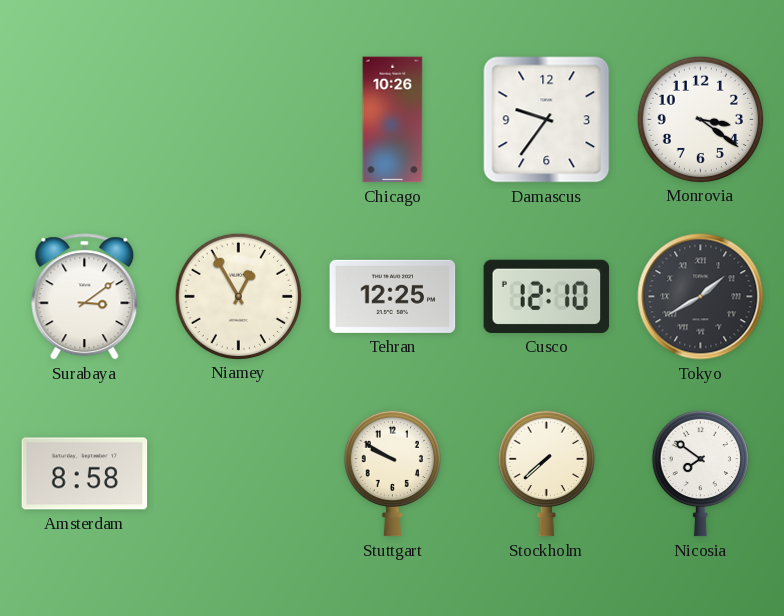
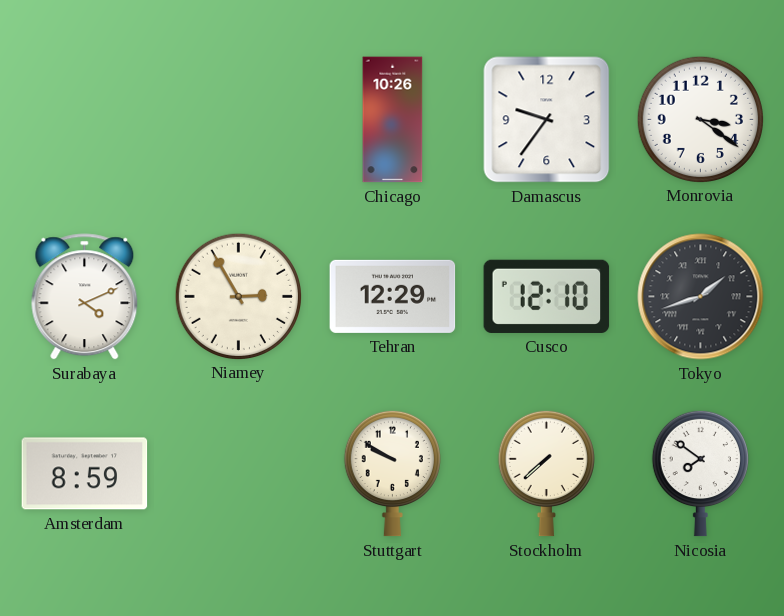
Surabaya: 3:09 -> 4:11
Niamey: 12:55 -> 2:55
Tehran: 12:25 -> 12:29
Tokyo: 1:40 -> 1:42
Amsterdam: 8:58 -> 8:59
